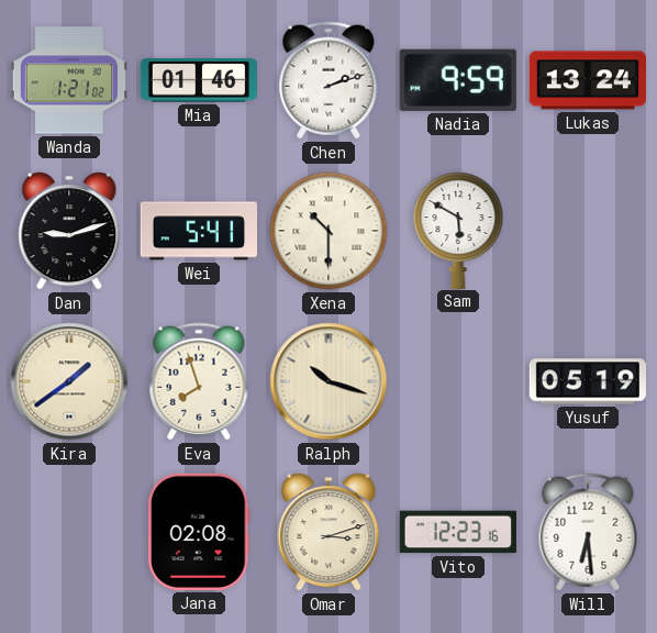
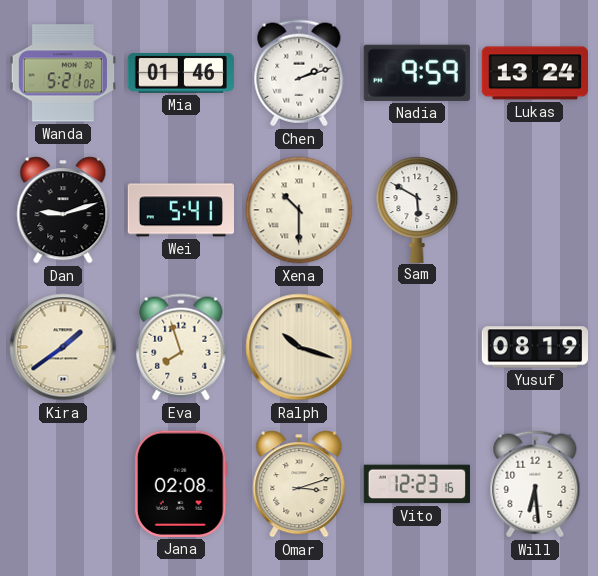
Wanda: 1:21 -> 5:21
Yusuf: 05:19 -> 08:19
